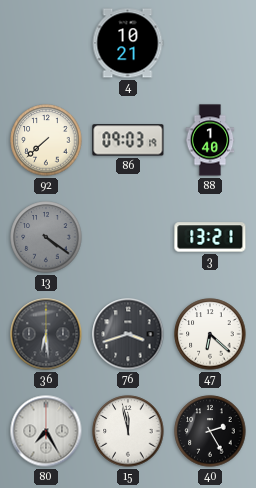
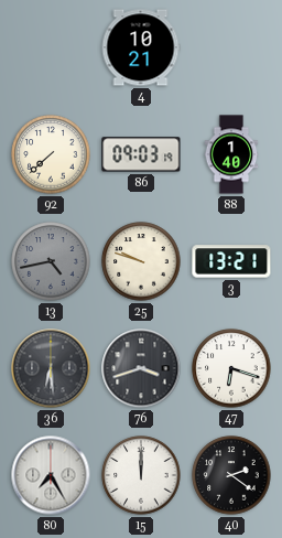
13: 4:21 -> 4:43
25: none -> 9:48
47: 6:22 -> 6:18
15: 11:58 -> 12:00
40: 2:25 -> 2:21
